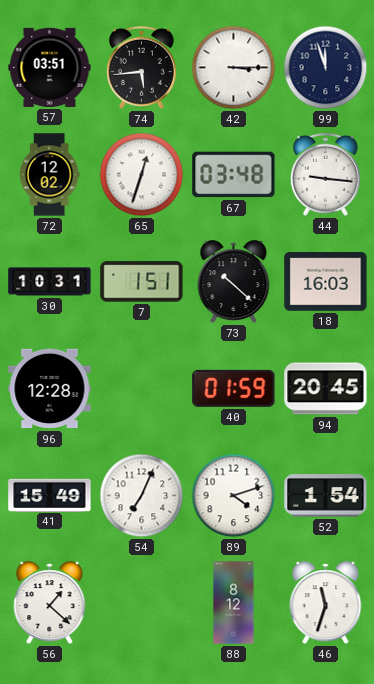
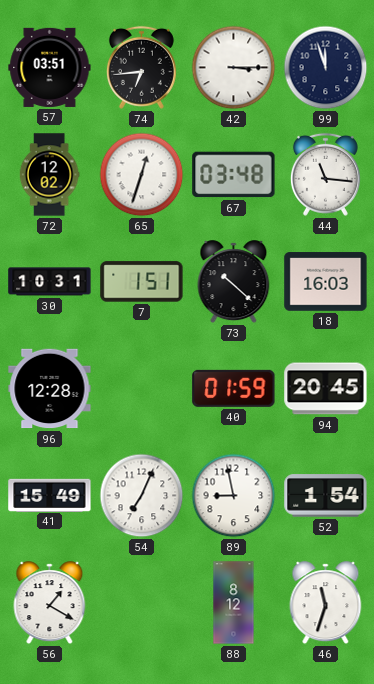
74: 5:44 -> 6:44
44: 9:16 -> 11:16
89: 4:12 -> 8:58
56: 1:22 -> 1:20
